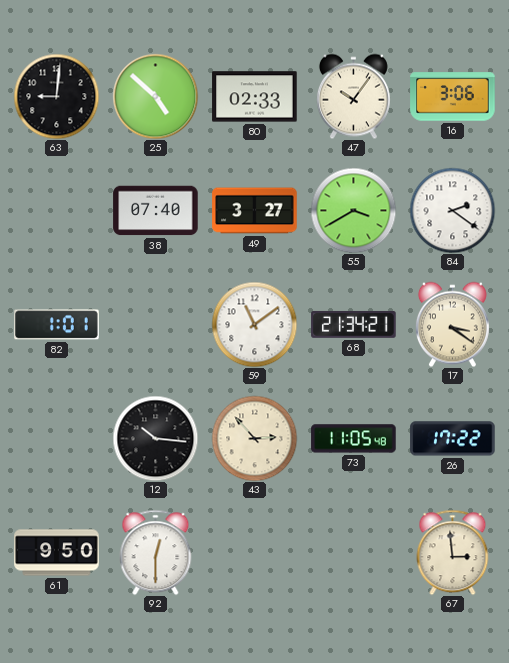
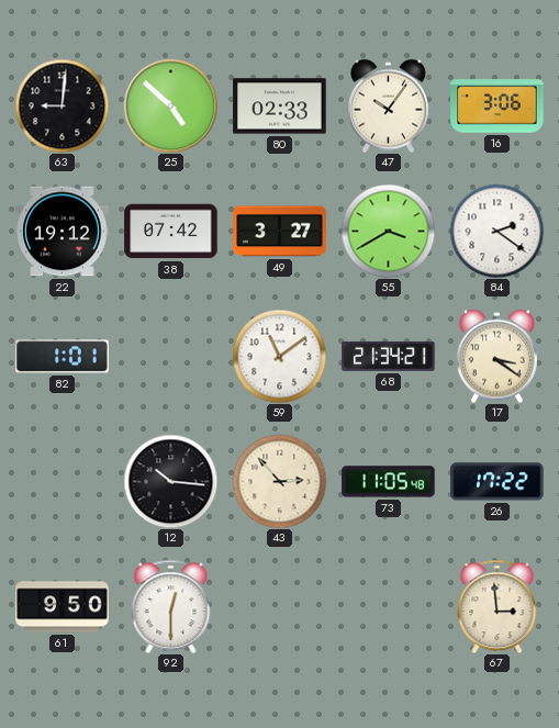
22: none -> 19:12
38: 07:40 -> 07:42
